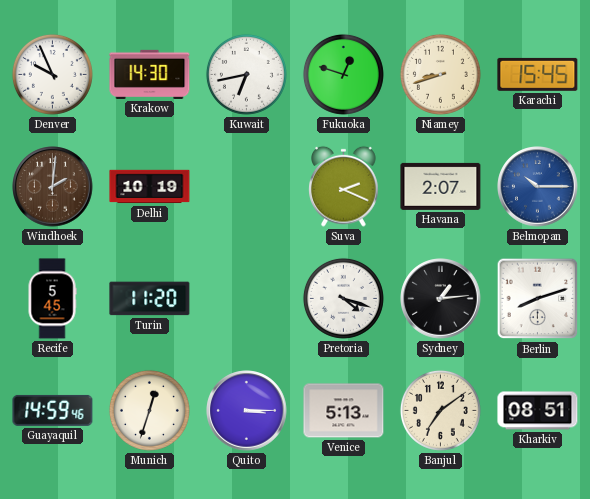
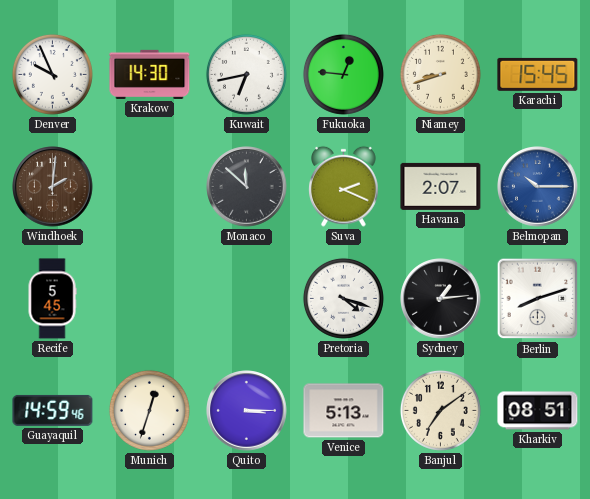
Fukuoka: 12:48 -> 12:46
Delhi: 10:19 -> none
Monaco: none -> 11:52
Turin: 11:20 -> none
